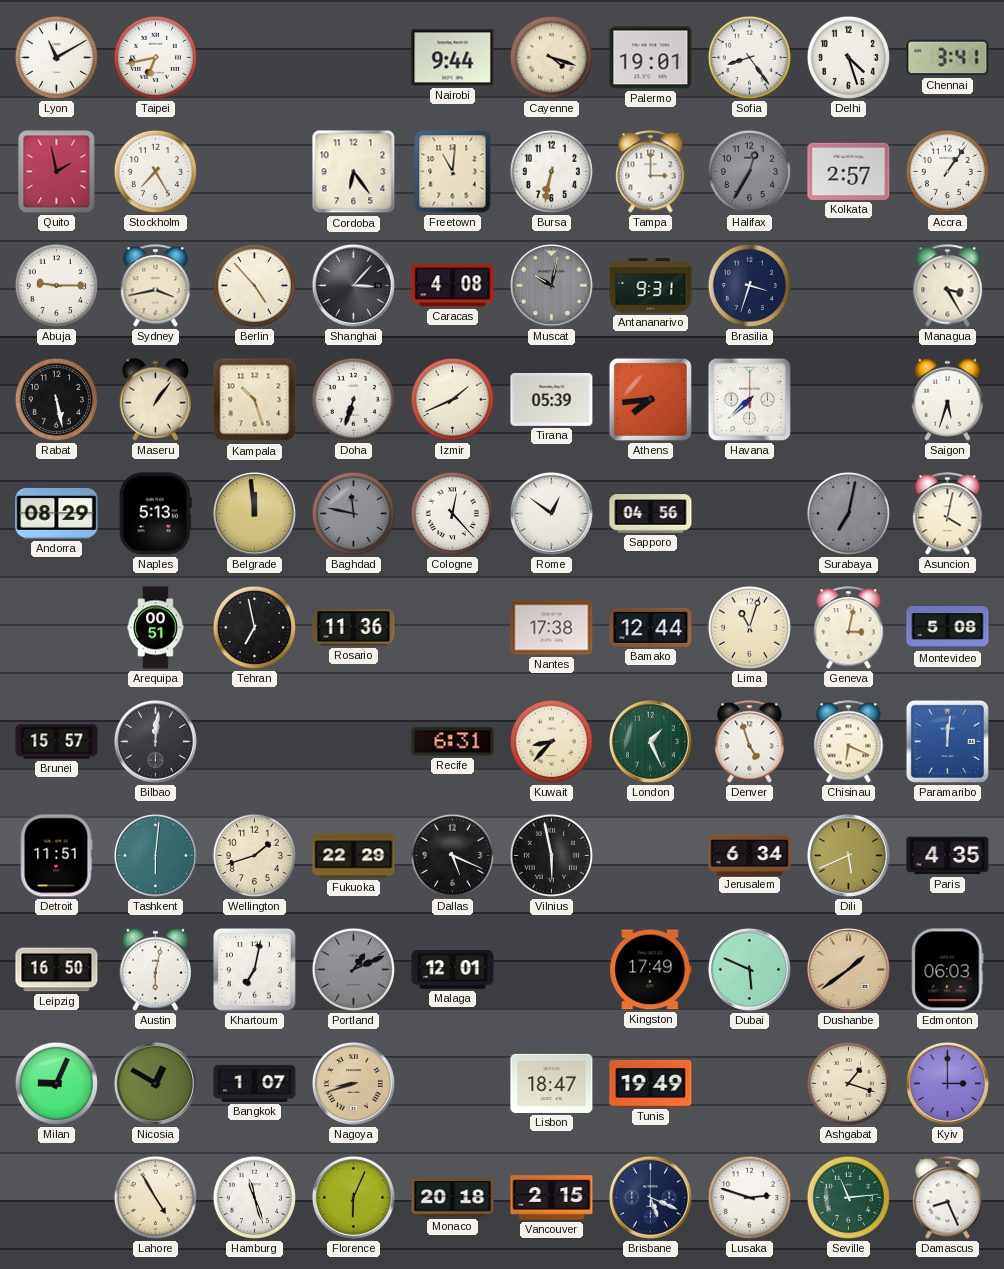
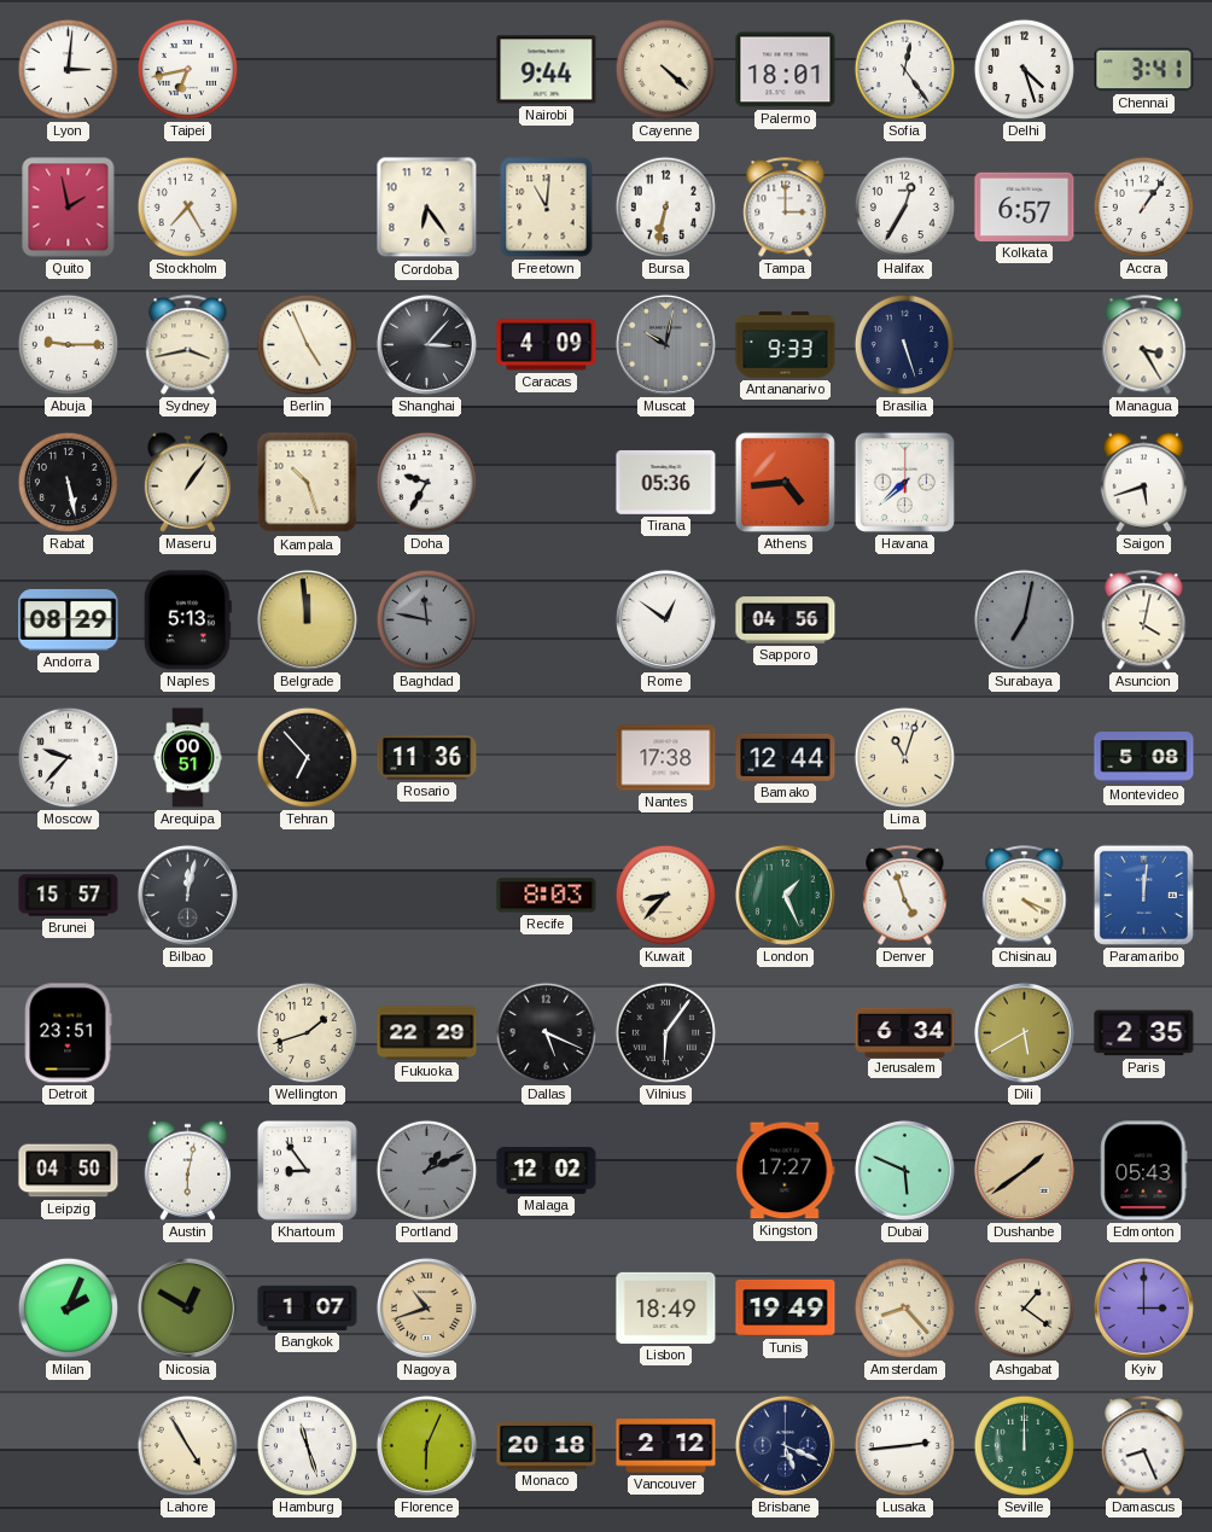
Lyon: 11:10 -> 3:01
Cayenne: 4:18 -> 4:22
Palermo: 19:01 -> 18:01
Sofia: 8:24 -> 12:24
Halifax dial: grey -> white
Kolkata: 2:57 -> 6:57
Berlin: 4:53 -> 4:56
Caracas: 4:08 -> 4:09
Antananarivo: 9:31 -> 9:33
Brasilia: 3:33 -> 5:27
Doha: 6:33 -> 9:35
Izmir: 1:41 -> none
Tirana: 05:39 -> 05:36
Athens: 7:44 -> 4:44
Saigon: 5:33 -> 5:42
Cologne: 12:23 -> none
Moscow: none -> 9:37
Tehran: 6:58 -> 6:53
Geneva: 3:02 -> none
Bilbao: 12:01 -> 12:02
Recife: 6:31 -> 8:03
Chisinau: 6:19 -> 4:19
Detroit: 11:51 -> 23:51
Tashkent: 6:01 -> none
Vilnius: 5:58 -> 6:06
Dili: 5:41 -> 5:40
Paris: 4:35 -> 2:35
Leipzig: 16:50 -> 04:50
Khartoum: 7:02 -> 8:54
Malaga: 12:01 -> 12:02
Kingston: 17:49 -> 17:27
Edmonton: 06:03 -> 05:43
Milan: 9:04 -> 2:04
Nagoya: 8:42 -> 10:42
Lisbon: 18:47 -> 18:49
Amsterdam: none -> 8:23
Ashgabat: 1:18 -> 1:21
Vancouver: 2:15 -> 2:12
Lusaka: 2:48 -> 2:44
Seville: 11:14 -> 12:00
